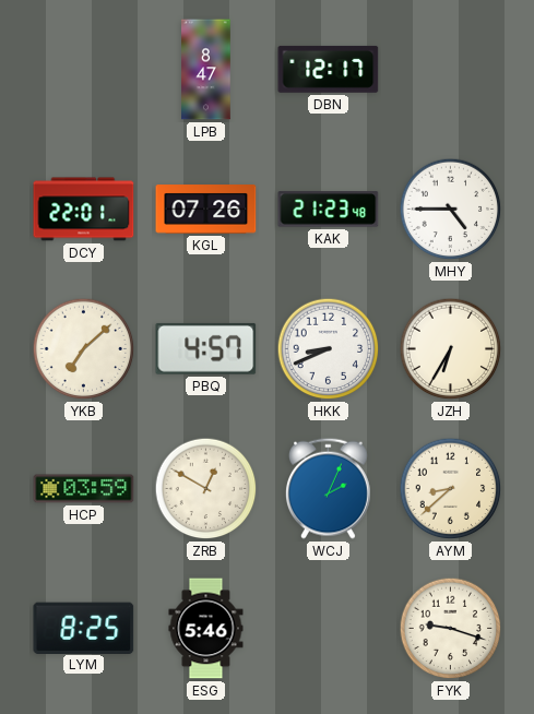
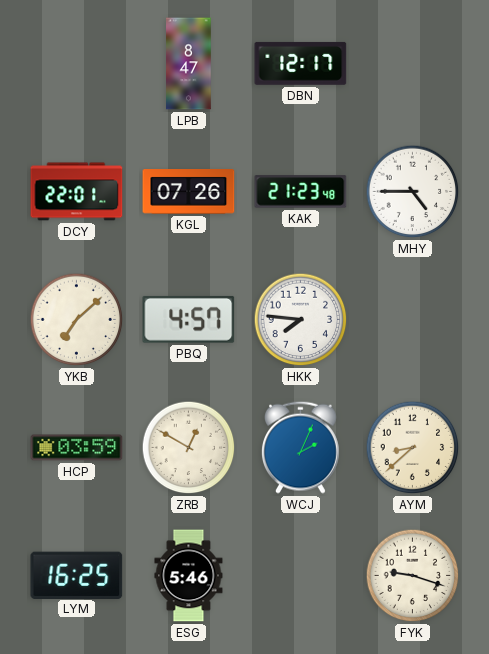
HKK: 8:41 -> 7:46
JZH: 6:35 -> none
LYM: 8:25 -> 16:25
